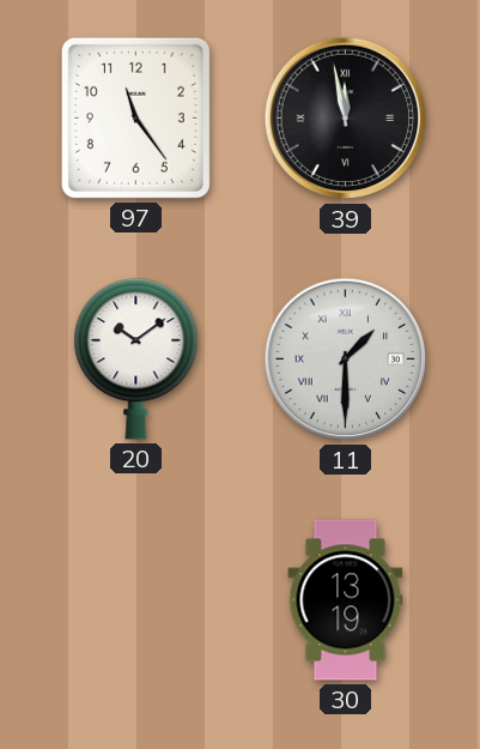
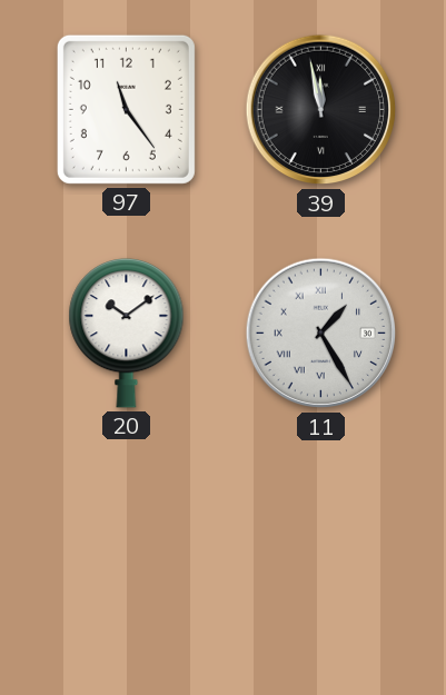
11: 1:30 -> 1:25
30: 13:19 -> none
